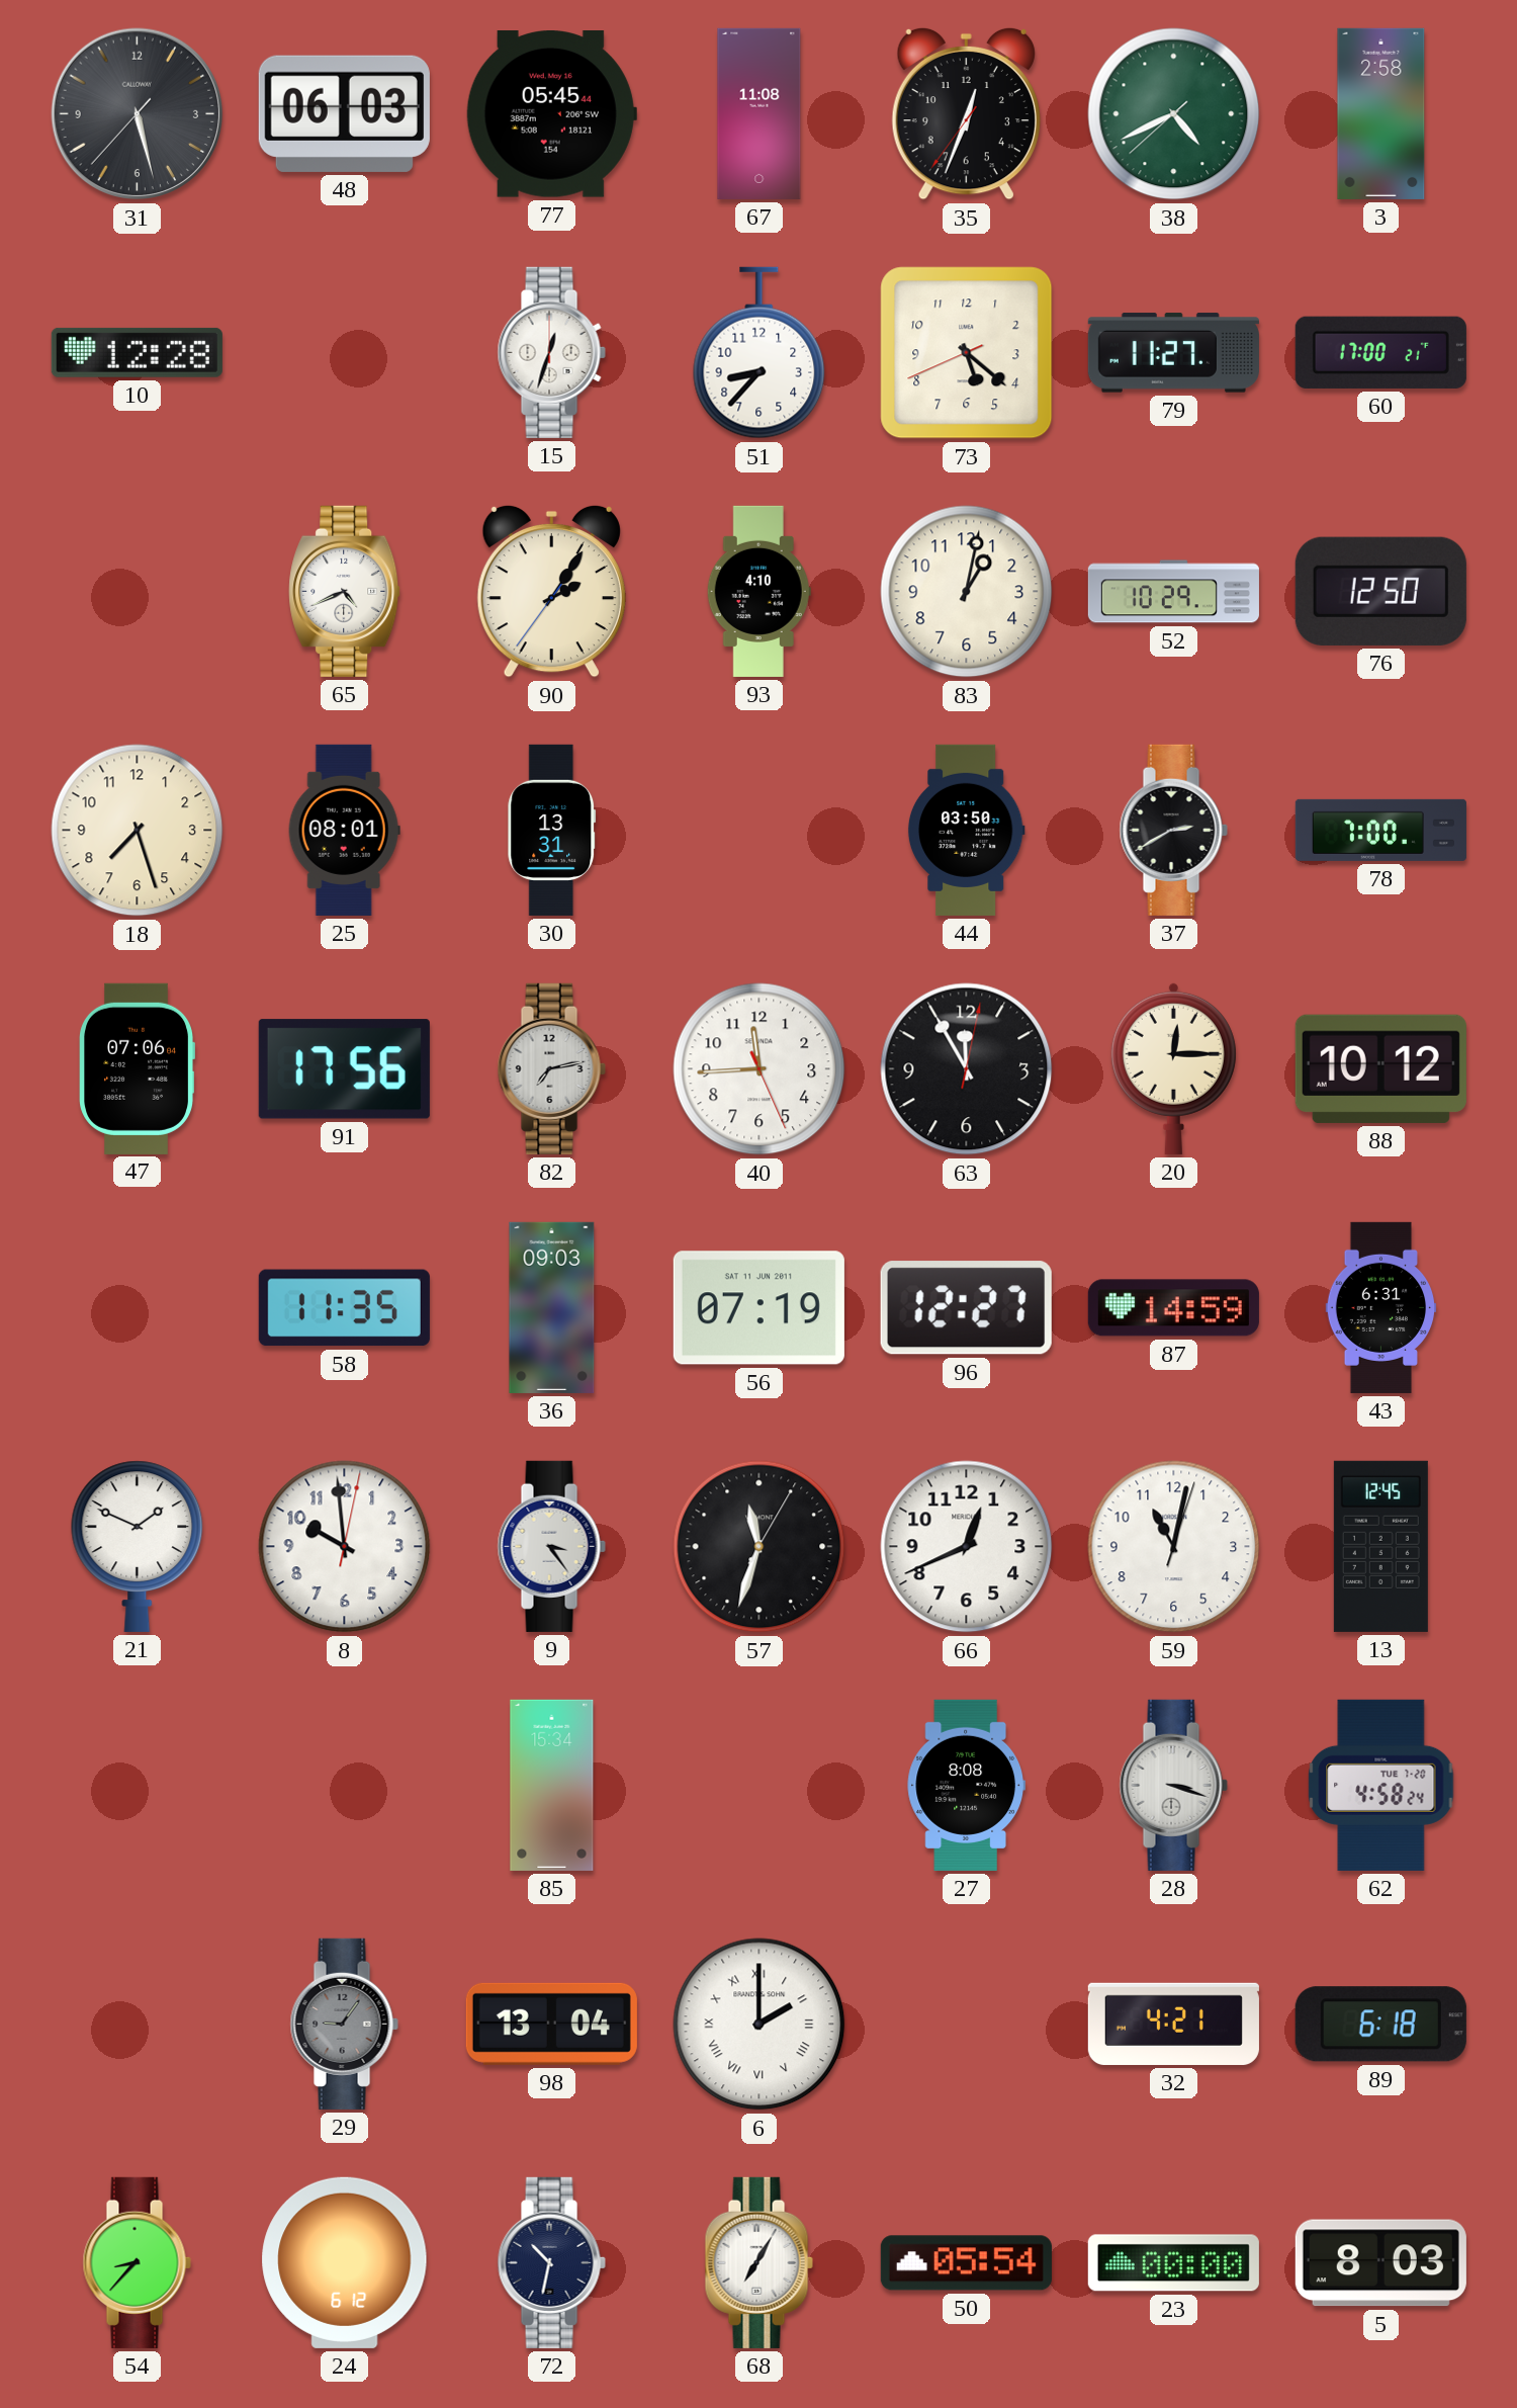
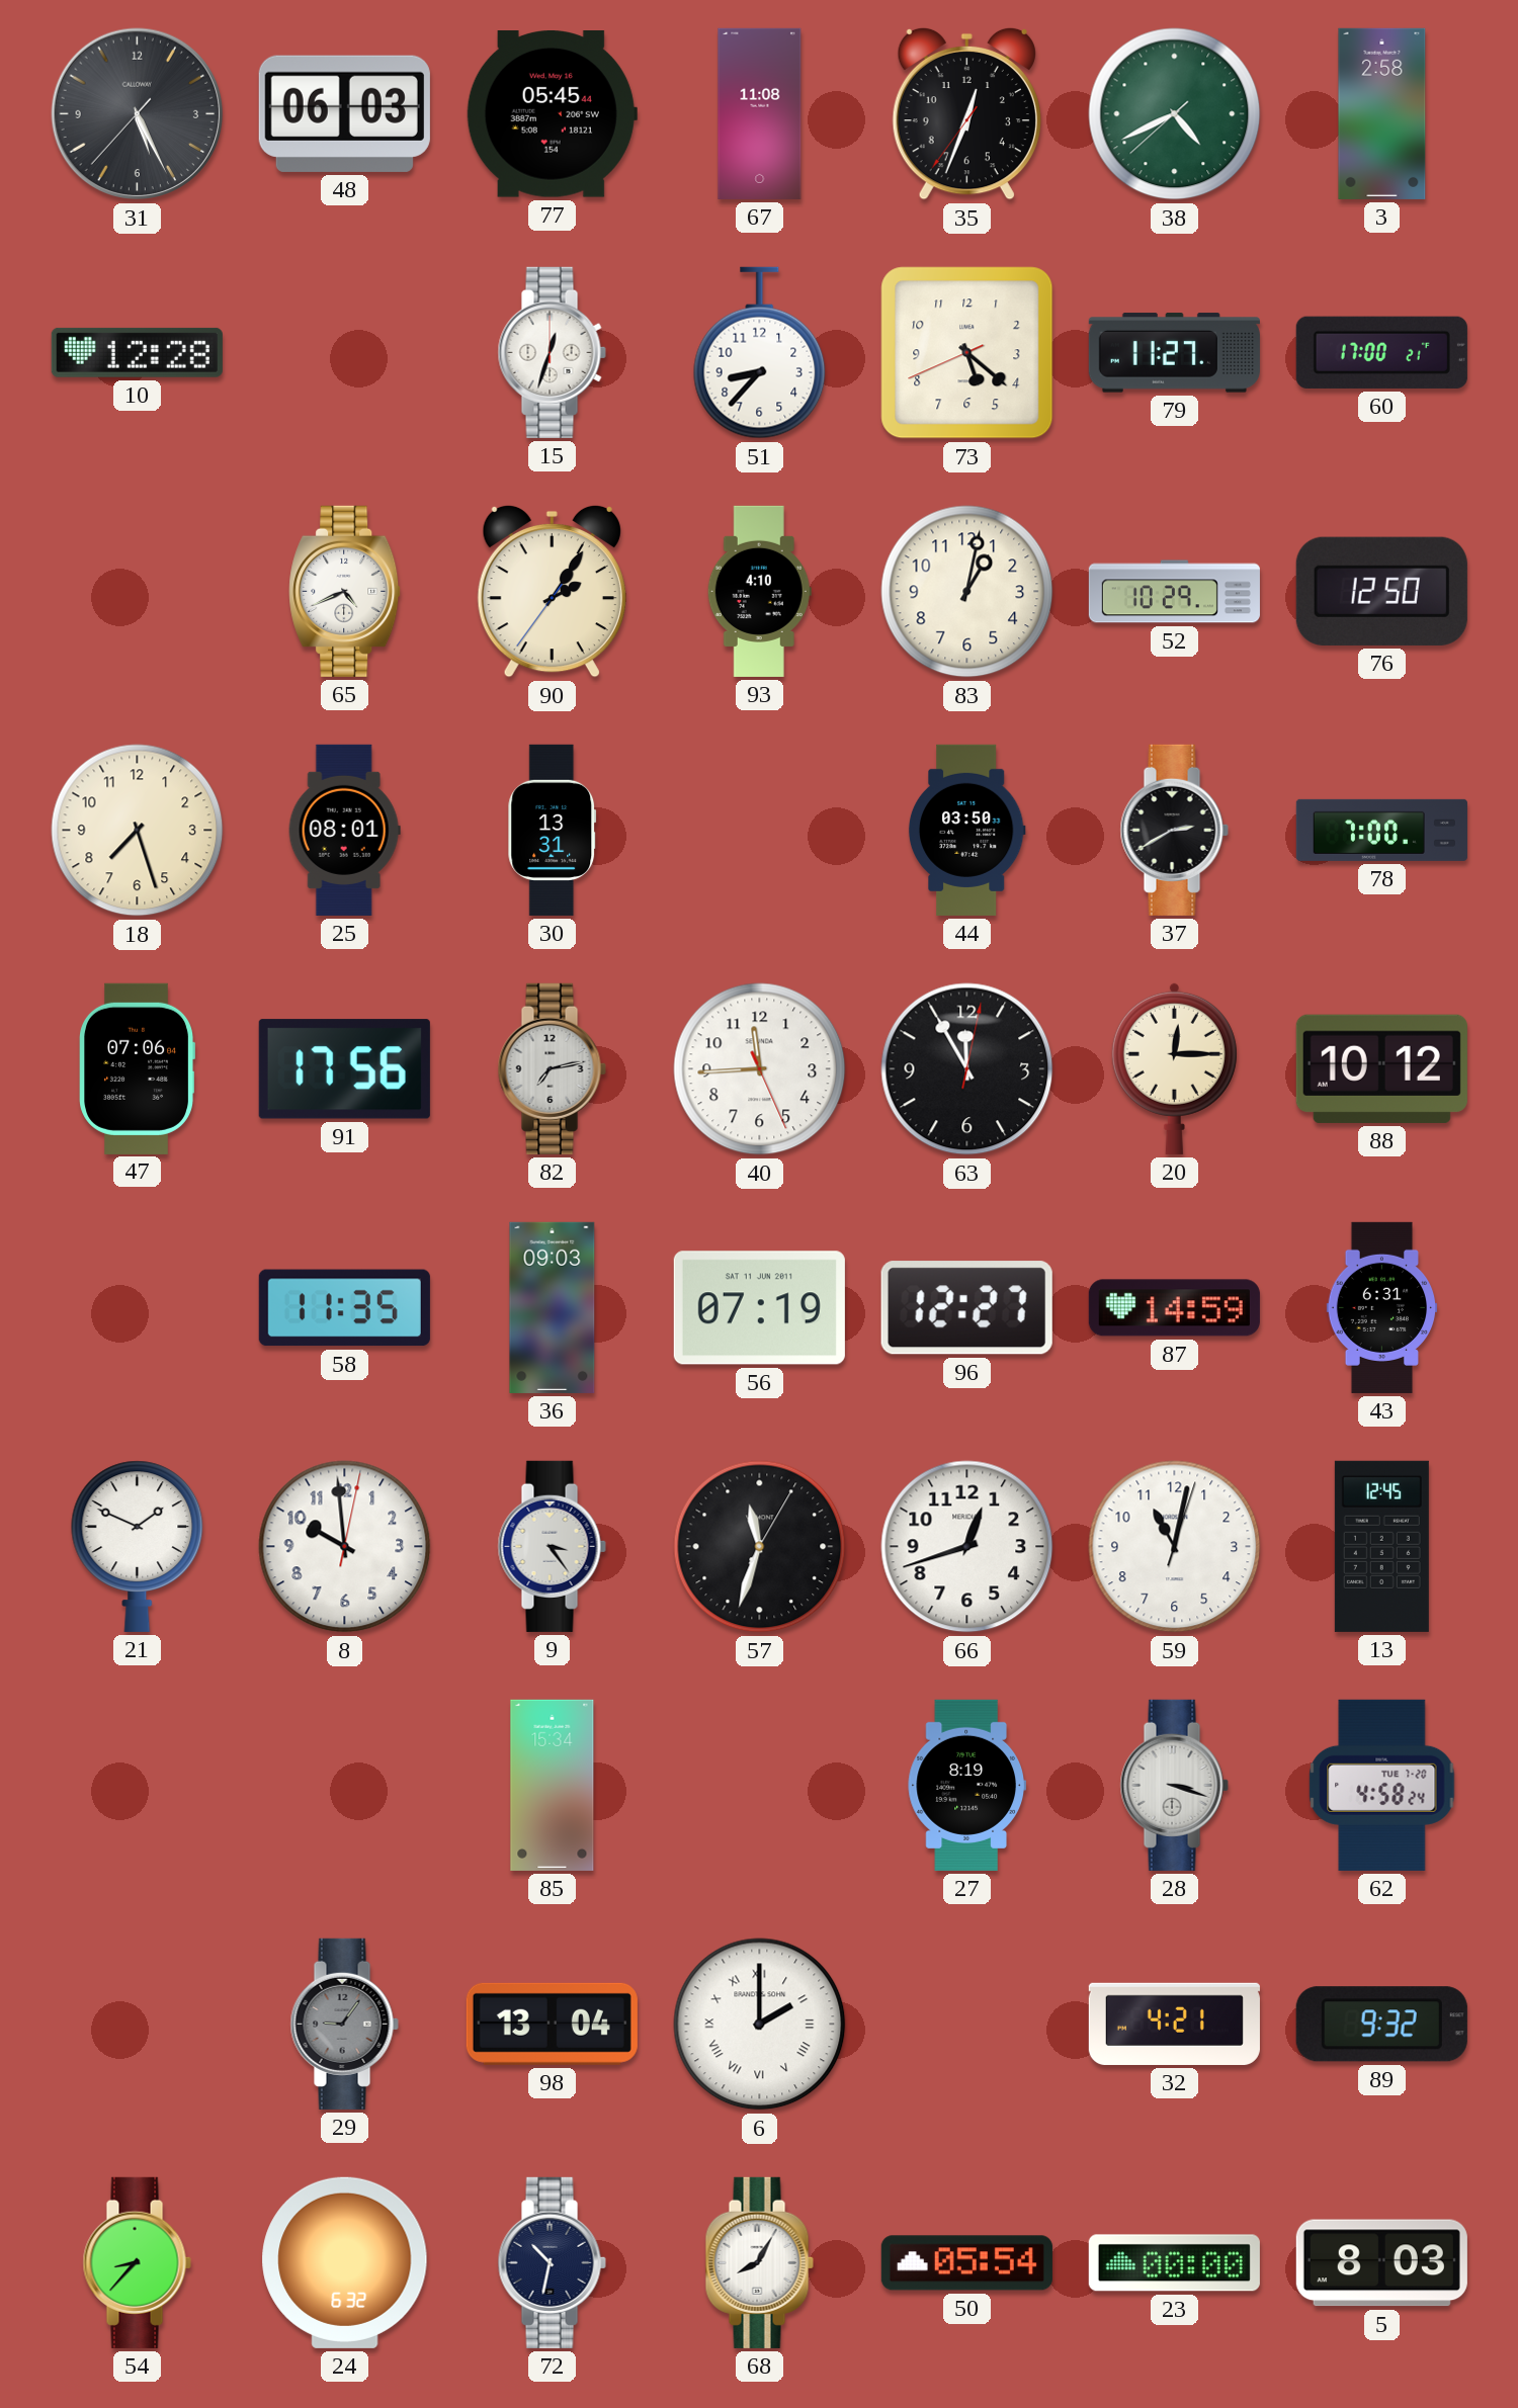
31: 5:27 -> 5:25
66: 12:41 -> 12:42
27: 8:08 -> 8:19
89: 6:18 -> 9:32
24: 6:12 -> 6:32
68: 7:05 -> 8:05
